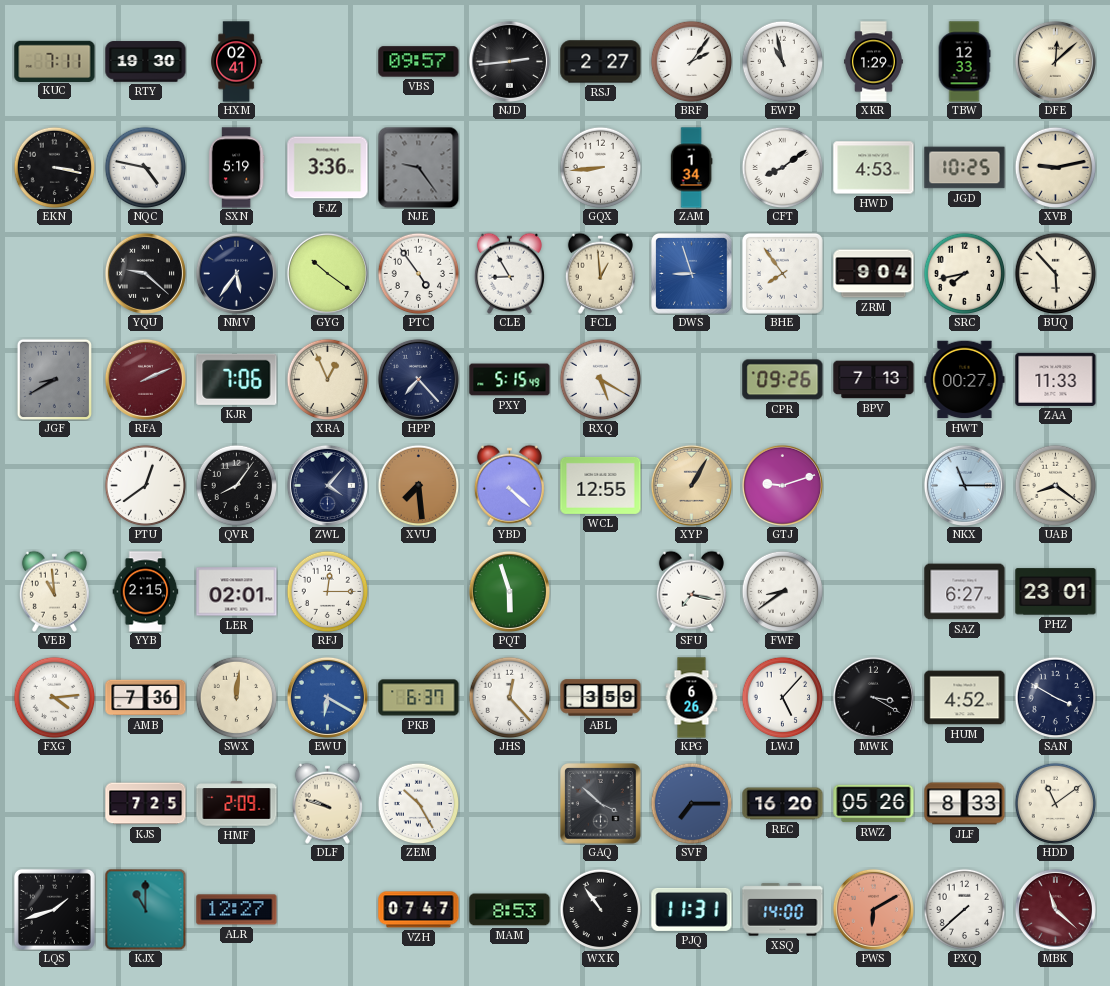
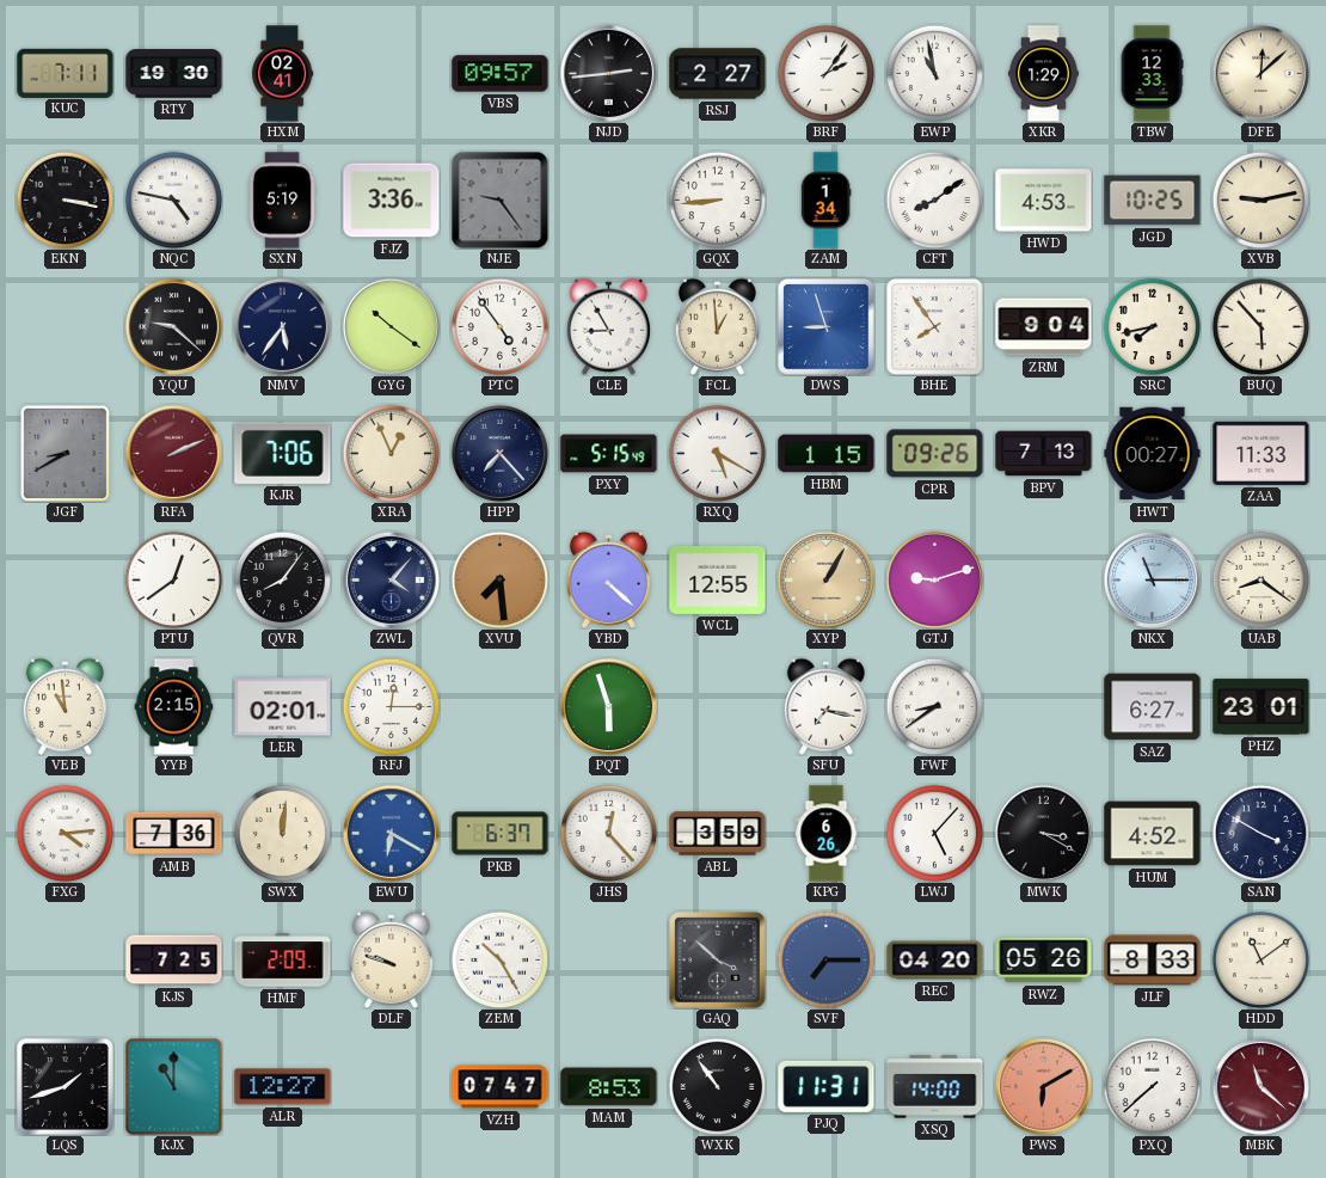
HBM: none -> 1:15
REC: 16:20 -> 04:20
